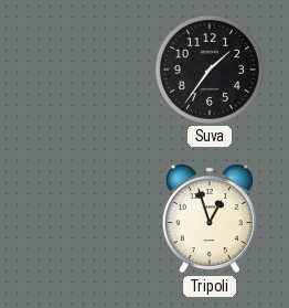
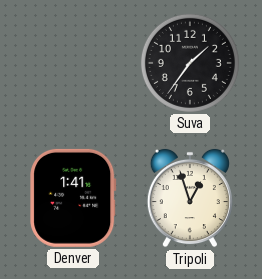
Denver: none -> 1:41
